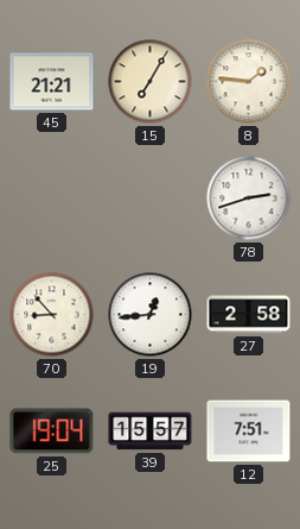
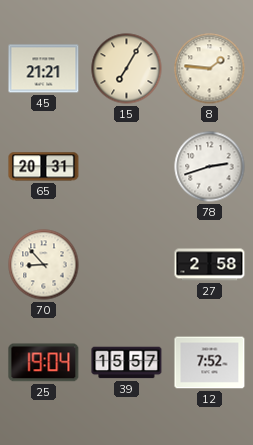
65: none -> 20:31
19: 12:44 -> none
12: 7:51 -> 7:52
